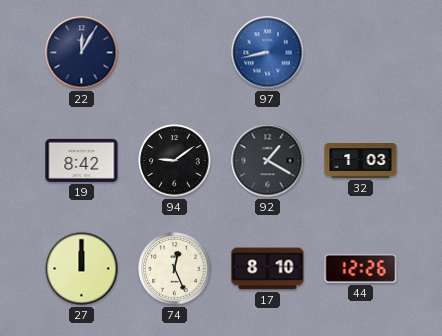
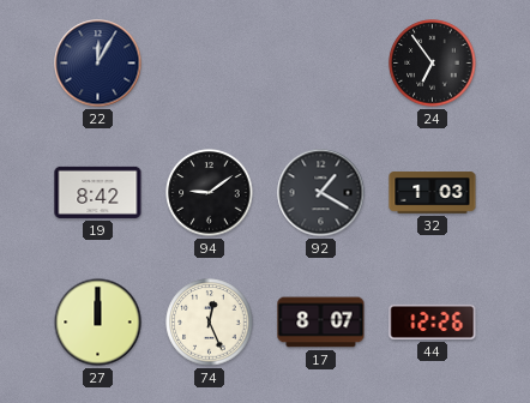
97: 8:43 -> none
24: none -> 6:54
17: 8:10 -> 8:07
